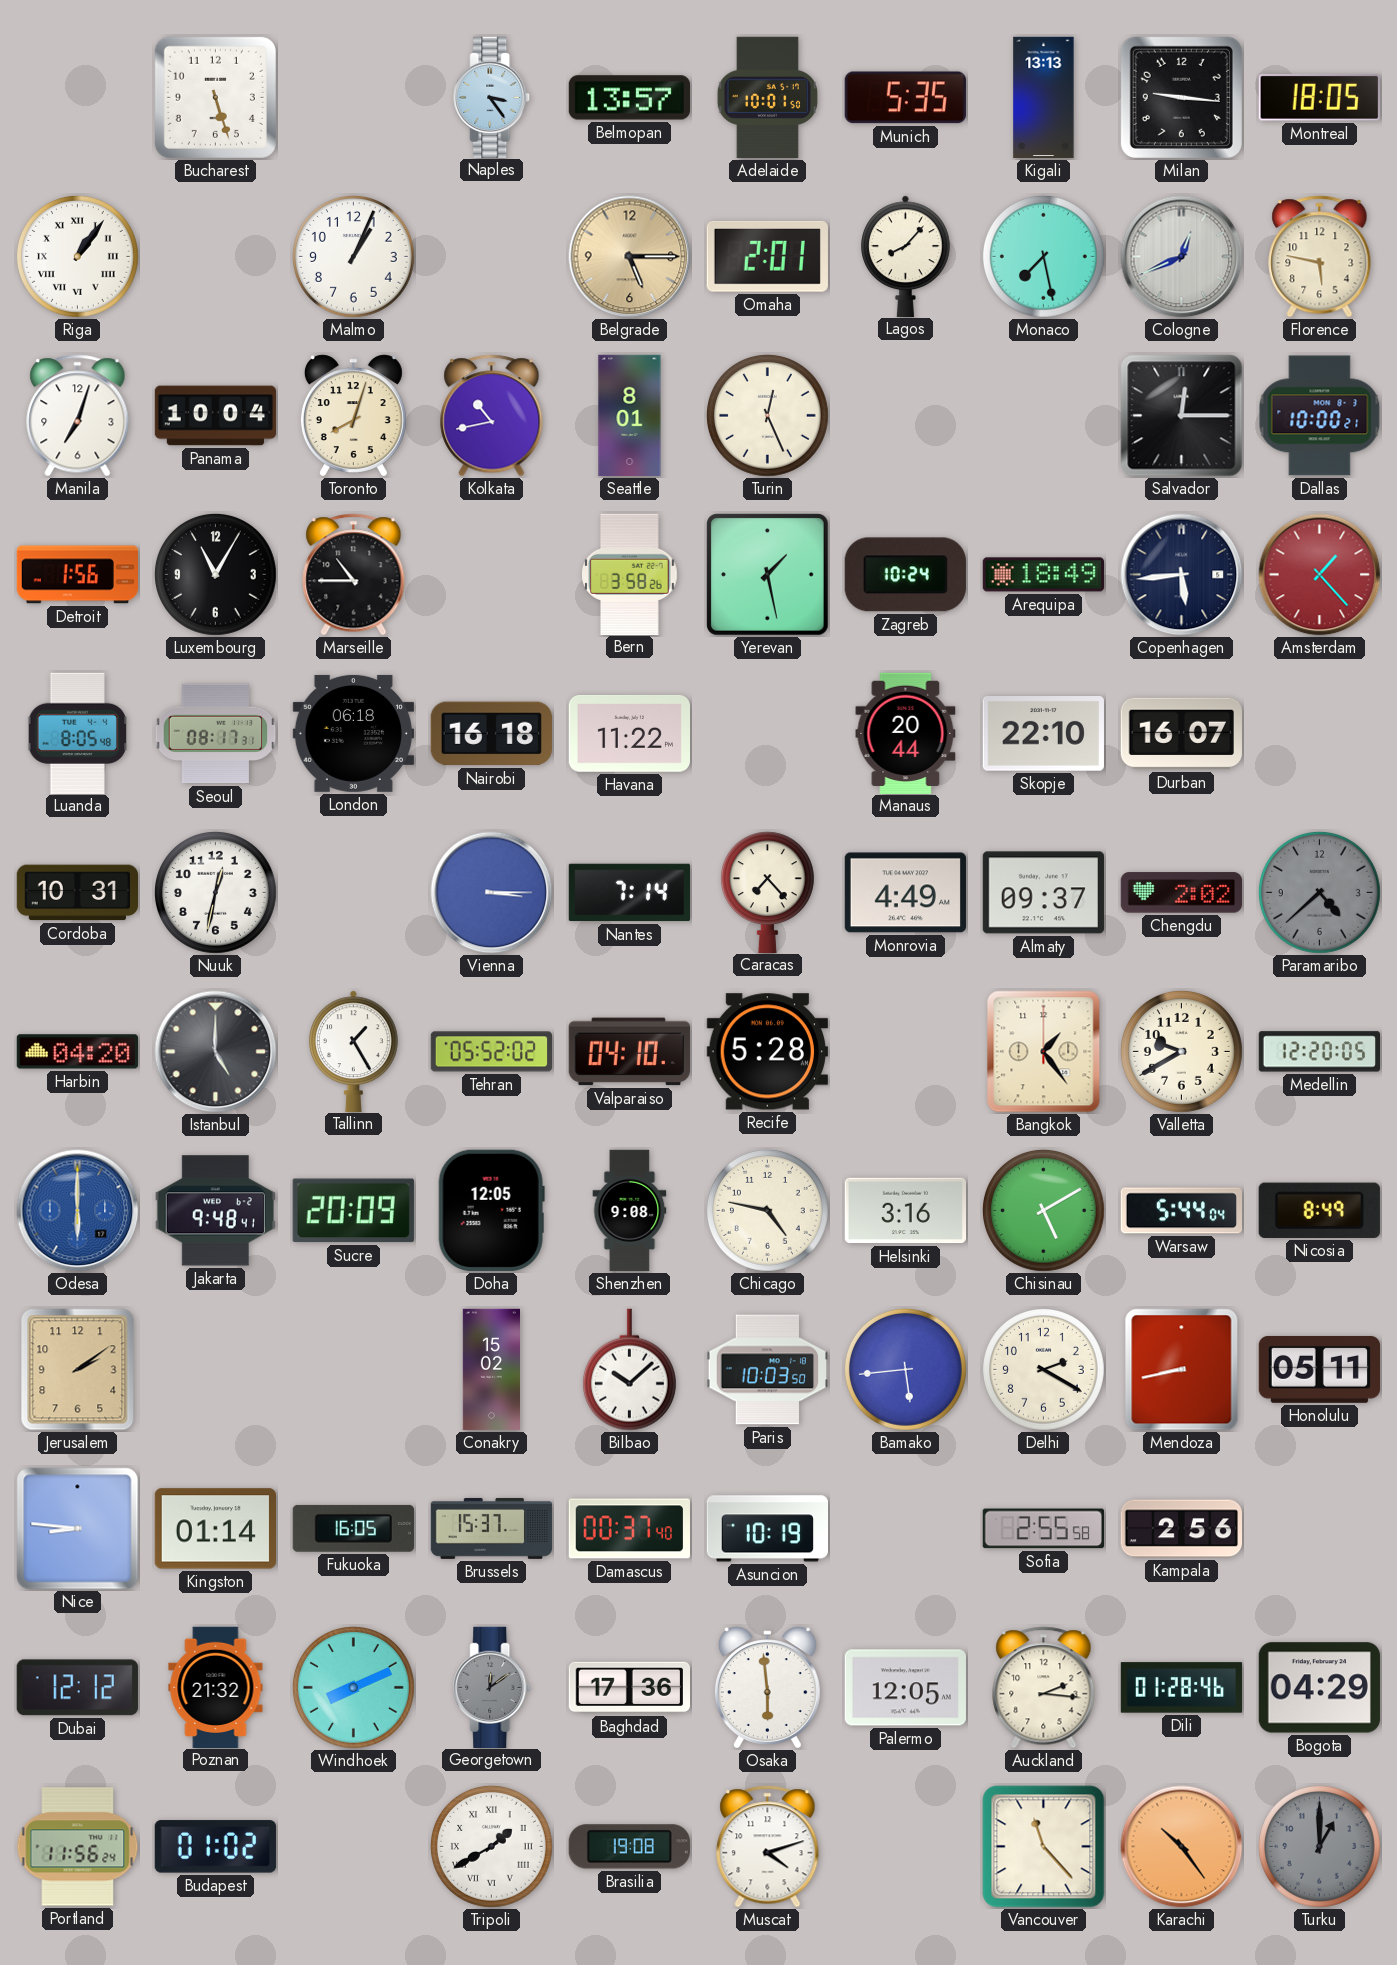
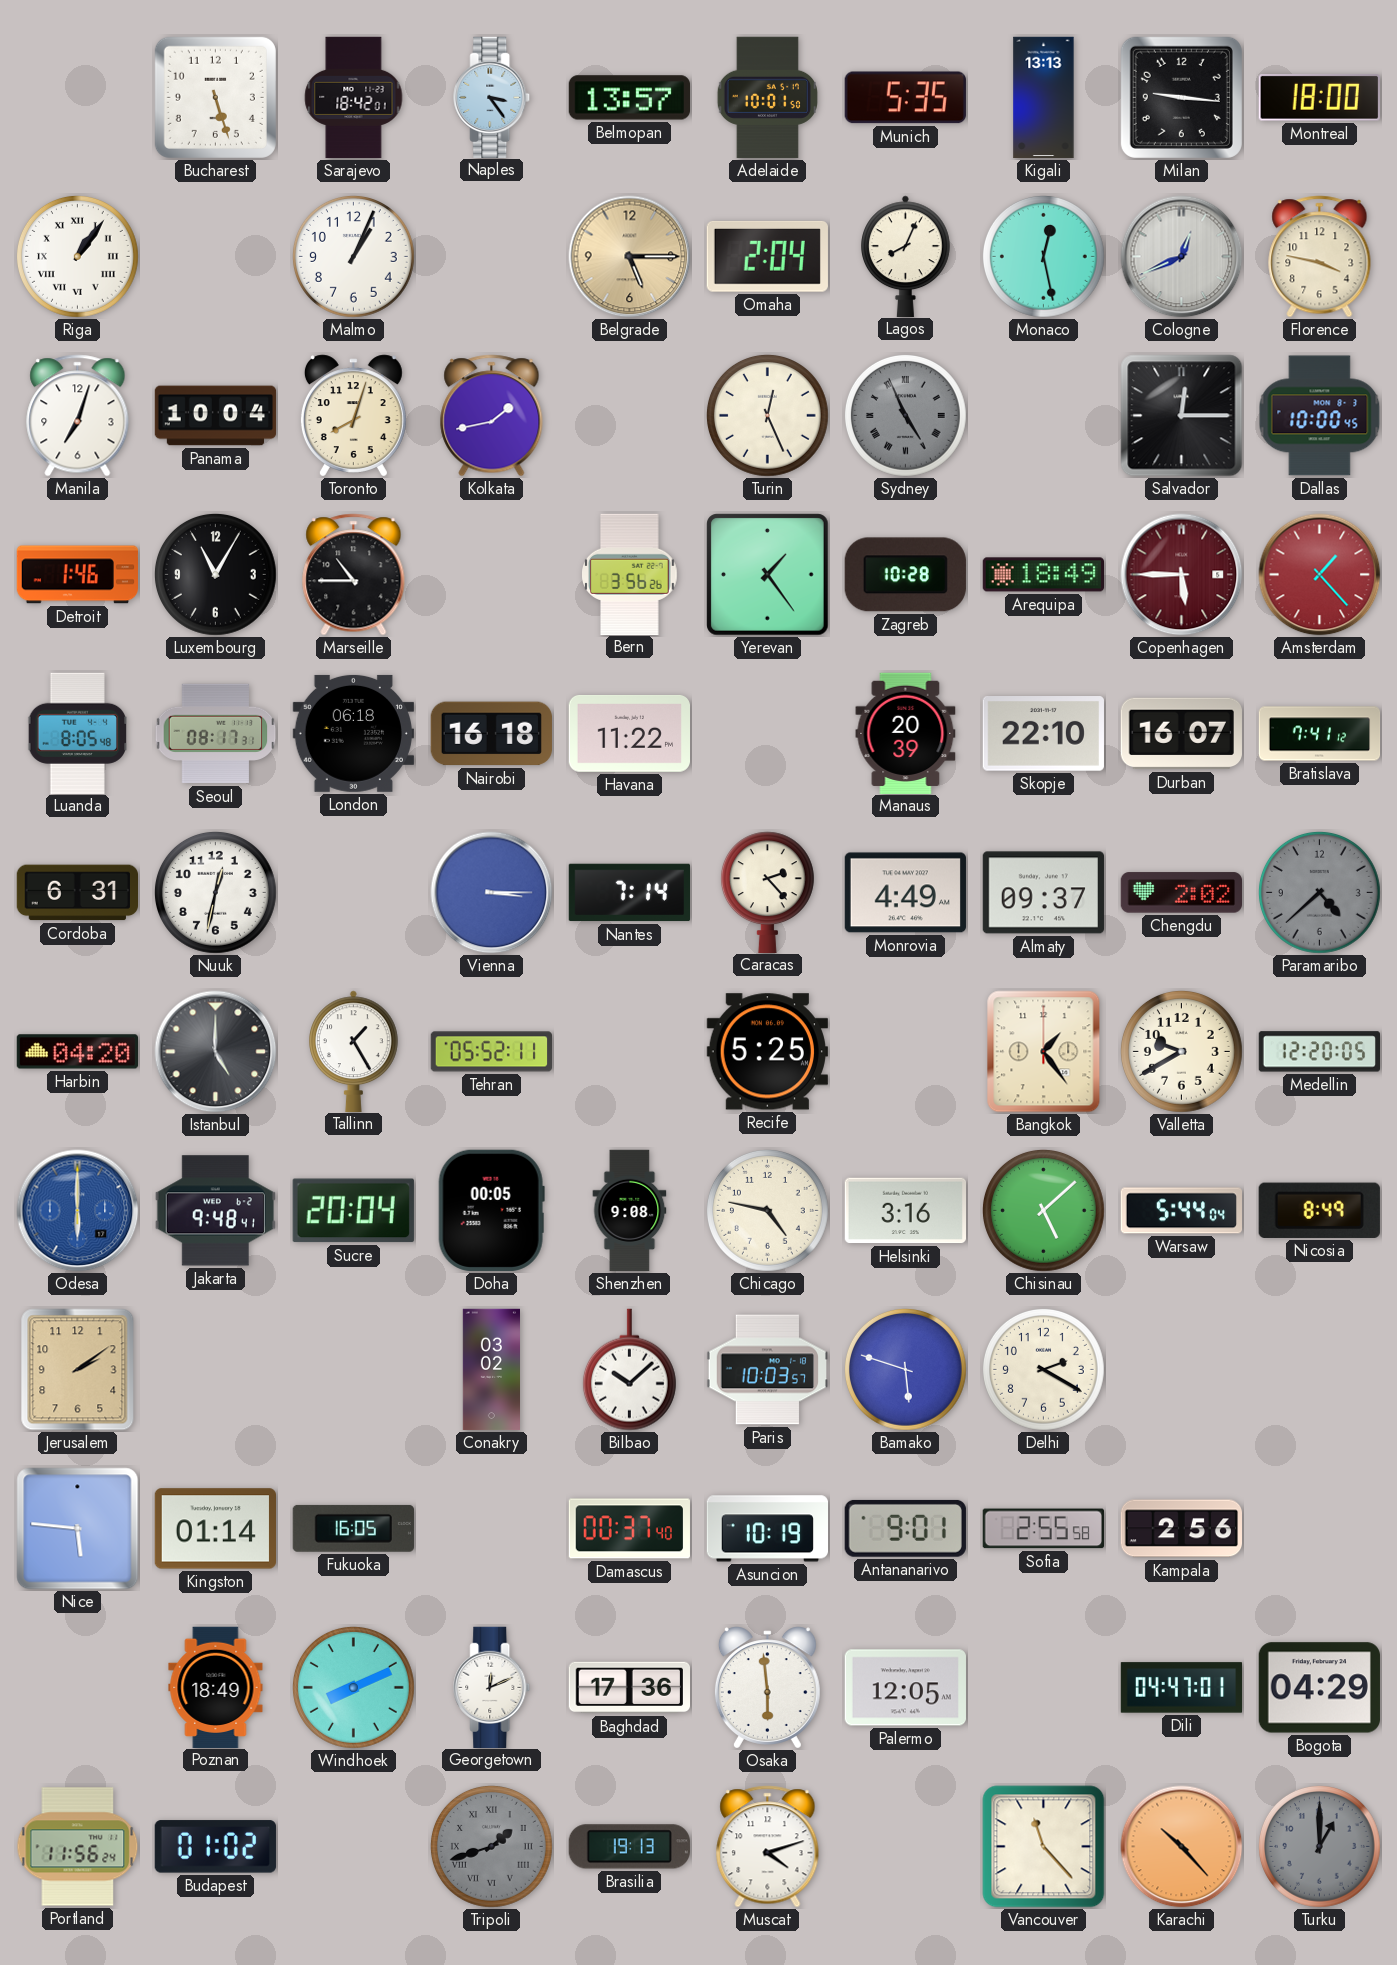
Sarajevo: none -> 18:42
Montreal: 18:05 -> 18:00
Omaha: 2:01 -> 2:04
Lagos: 8:07 -> 8:04
Monaco: 7:28 -> 12:28
Florence: 5:47 -> 3:47
Kolkata: 10:43 -> 1:43
Seattle: 8:01 -> none
Sydney: none -> 4:56
Dallas: 10:00:21 -> 10:00:45
Detroit: 1:56 -> 1:46
Bern: 3:58 -> 3:56
Yerevan: 1:28 -> 1:24
Zagreb: 10:24 -> 10:28
Copenhagen: 5:44 -> 5:45
Copenhagen dial: navy -> burgundy
Manaus: 20:44 -> 20:39
Bratislava: none -> 7:41
Cordoba: 10:31 -> 6:31
Caracas: 7:23 -> 2:23
Tehran: 05:52:02 -> 05:52:11
Valparaiso: 04:10 -> none
Recife: 5:28 -> 5:25
Sucre: 20:09 -> 20:04
Doha: 12:05 -> 00:05
Chisinau: 5:10 -> 5:08
Conakry: 15:02 -> 03:02
Paris: 10:03:50 -> 10:03:57
Bamako: 5:44 -> 5:48
Mendoza: 8:43 -> none
Honolulu: 05:11 -> none
Nice: 8:46 -> 5:46
Brussels: 15:37 -> none
Antananarivo: none -> 9:01
Dubai: 12:12 -> none
Poznan: 21:32 -> 18:49
Georgetown: 12:09 -> 12:11
Georgetown dial: grey -> white
Auckland: 2:16 -> none
Dili: 01:28 -> 04:47
Tripoli: 1:40 -> 1:42
Tripoli dial: white -> grey
Brasilia: 19:08 -> 19:13
Karachi: 10:24 -> 10:23
